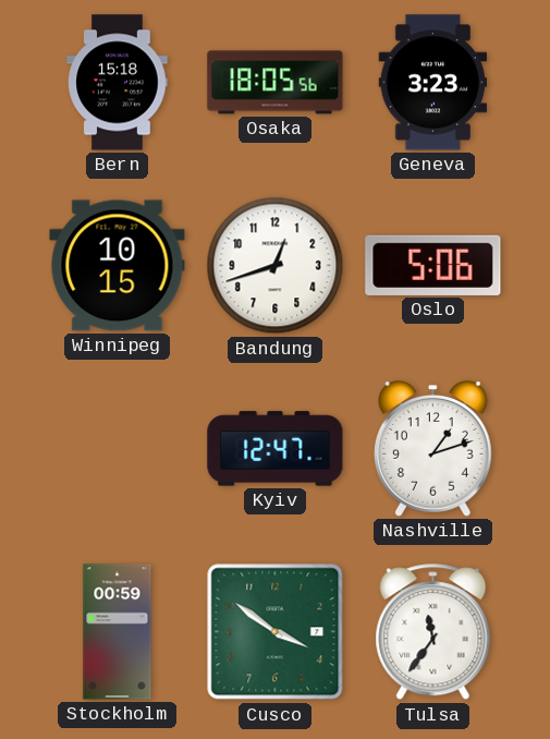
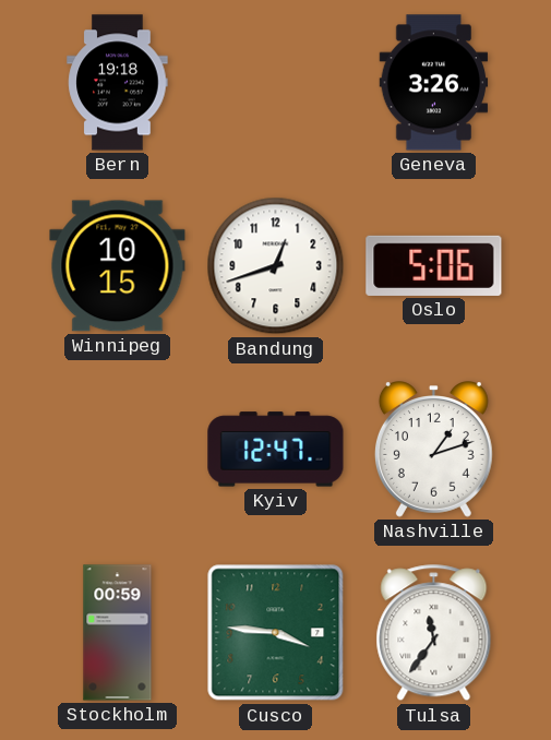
Bern: 15:18 -> 19:18
Osaka: 18:05 -> none
Geneva: 3:23 -> 3:26
Cusco: 3:51 -> 3:46
